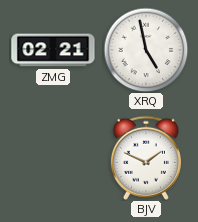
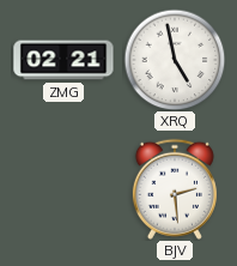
BJV: 1:49 -> 2:29
